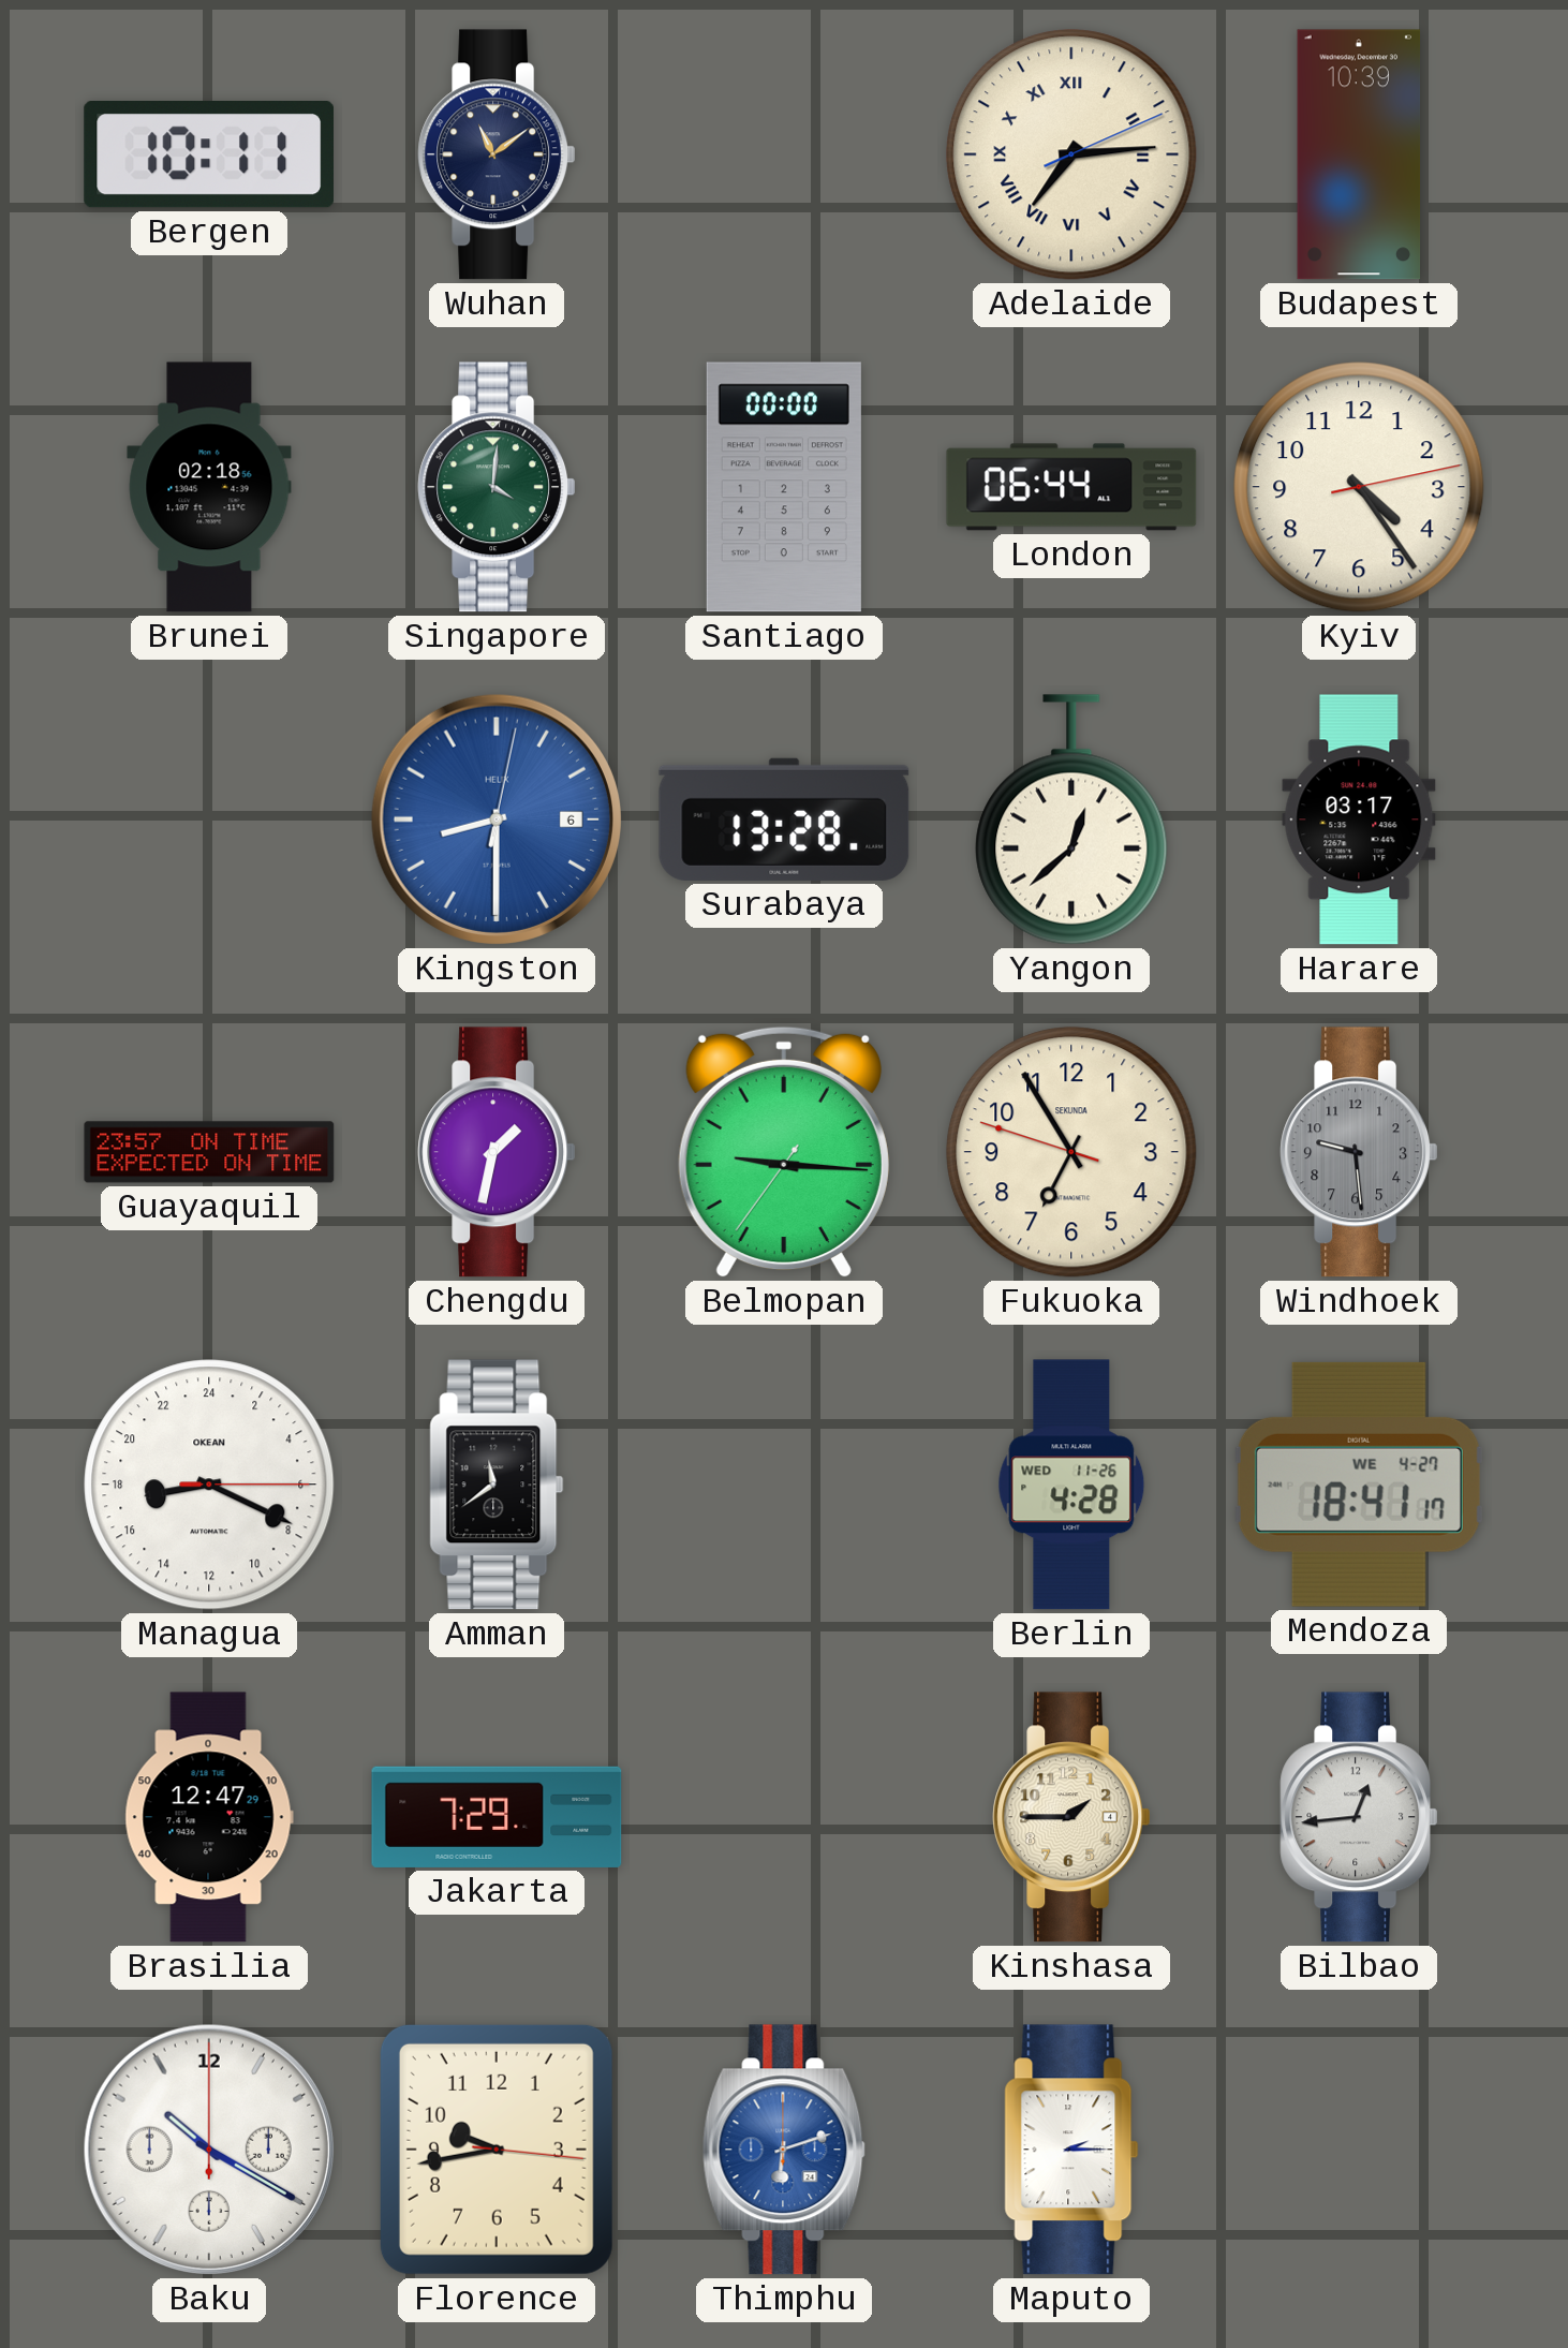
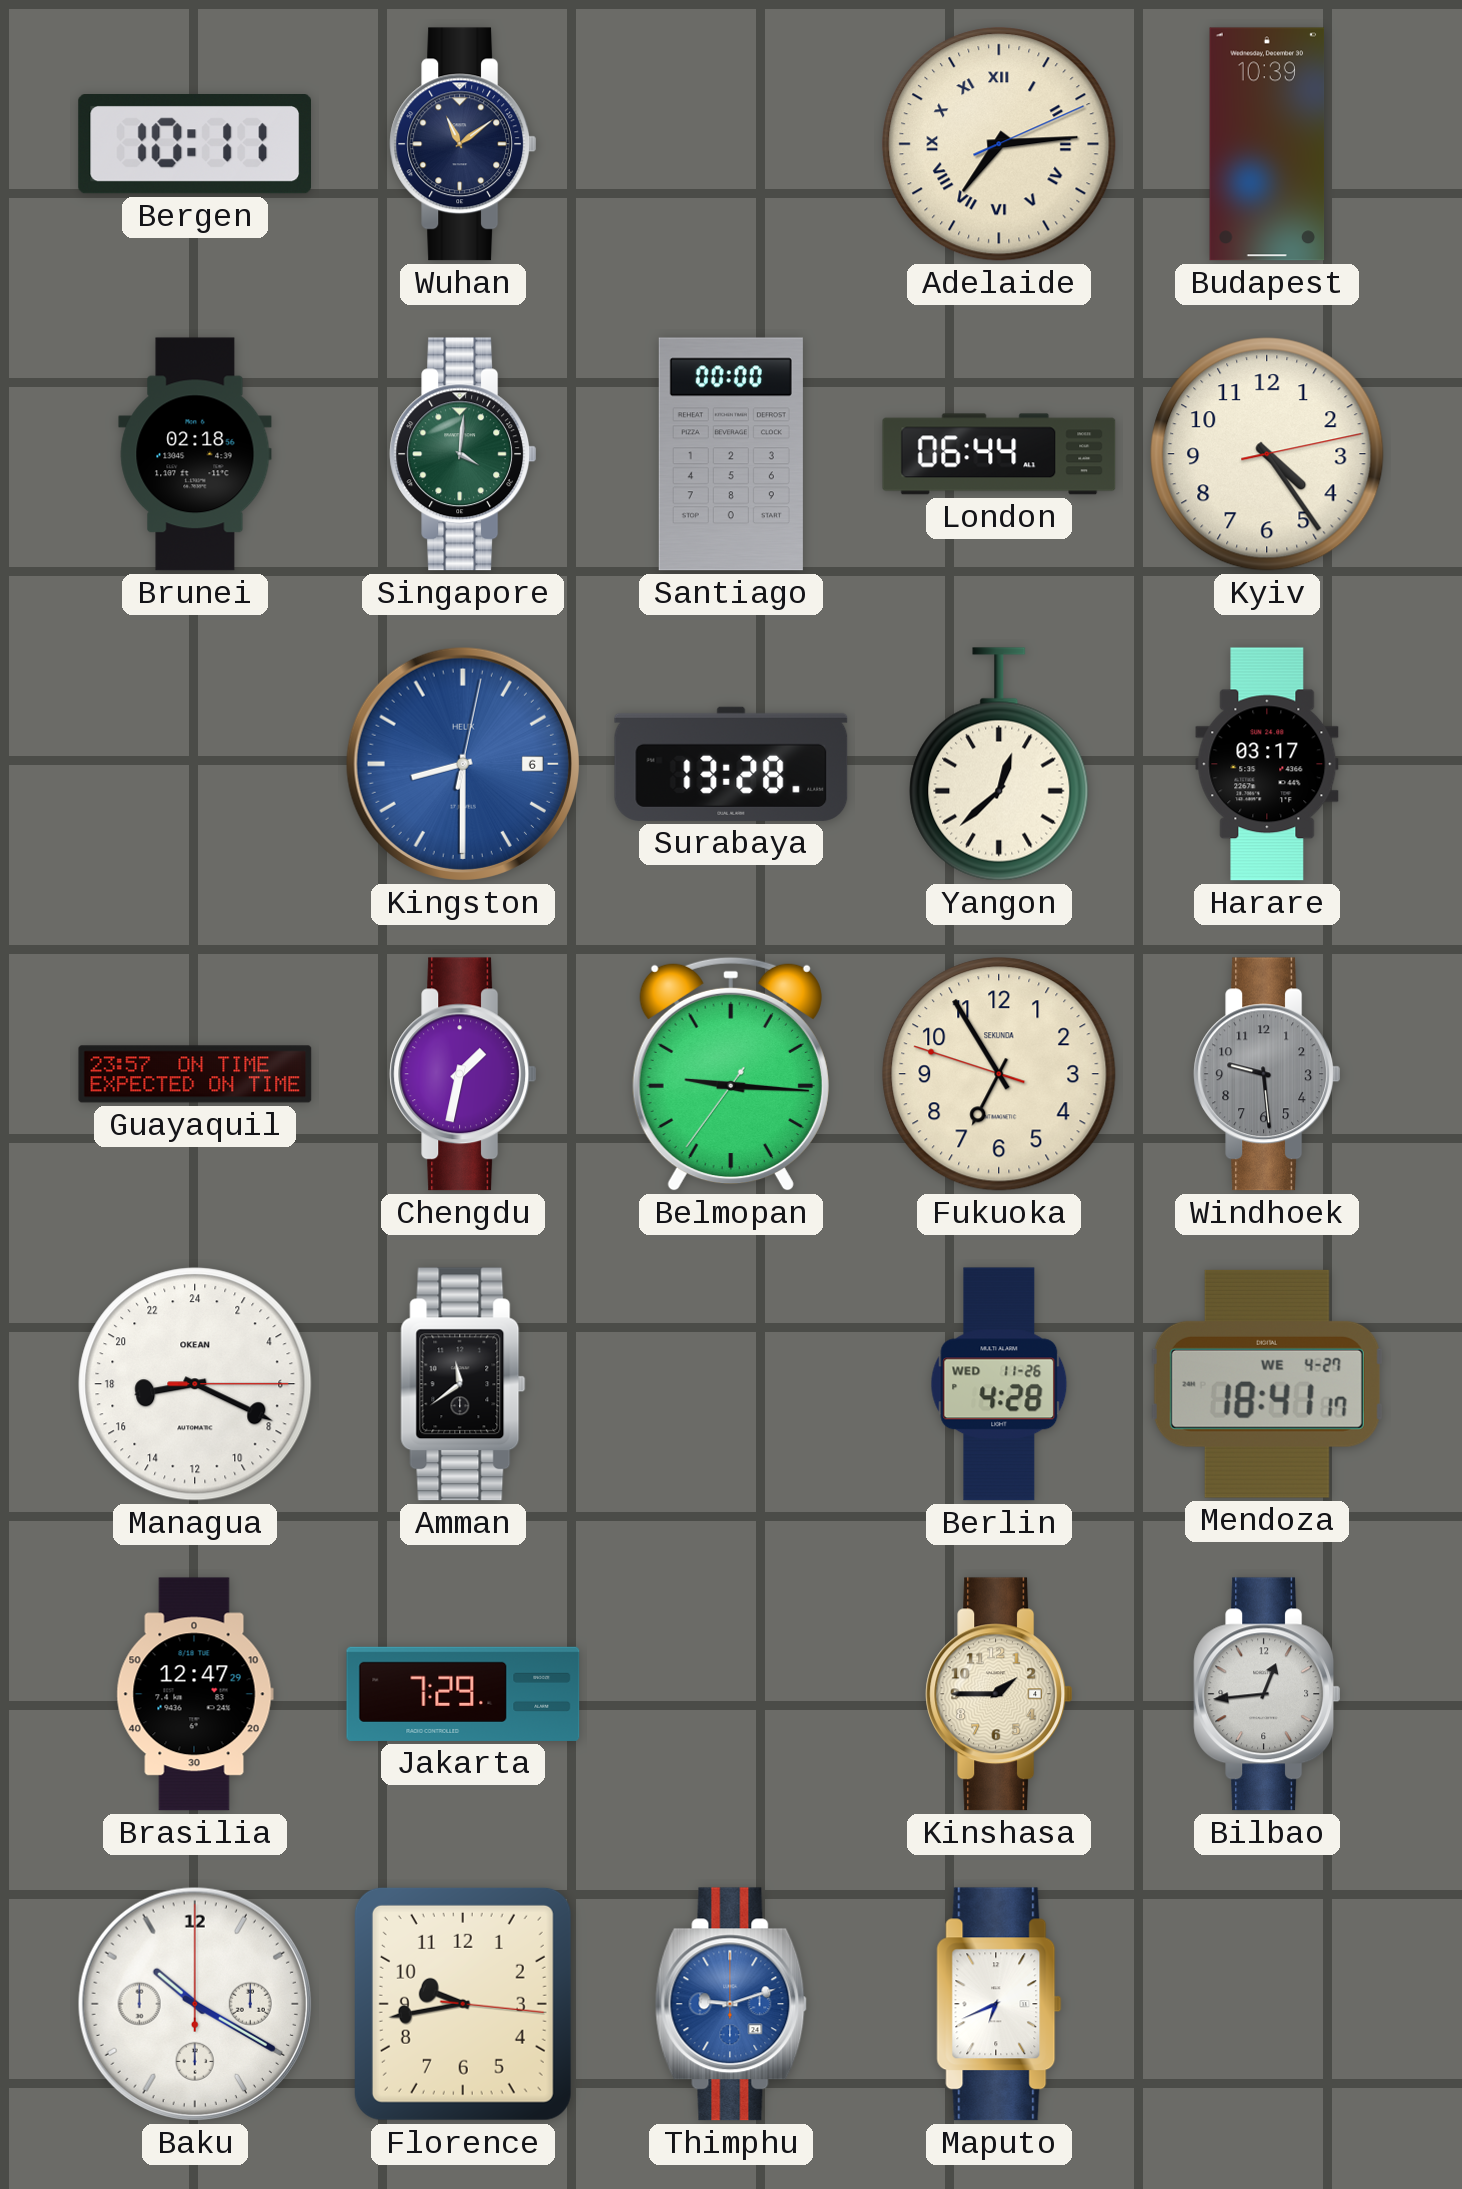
Thimphu: 6:12 -> 9:12
Maputo: 2:15 -> 6:41
